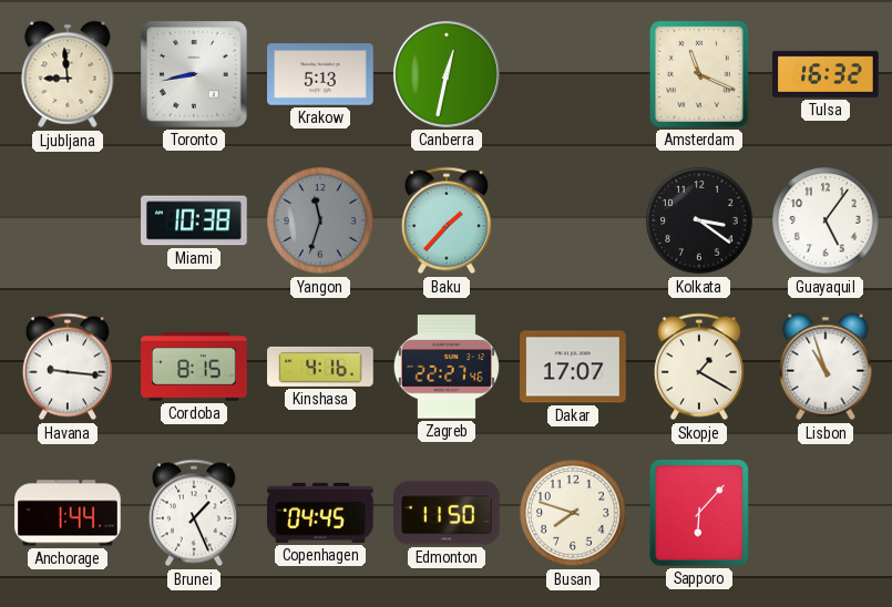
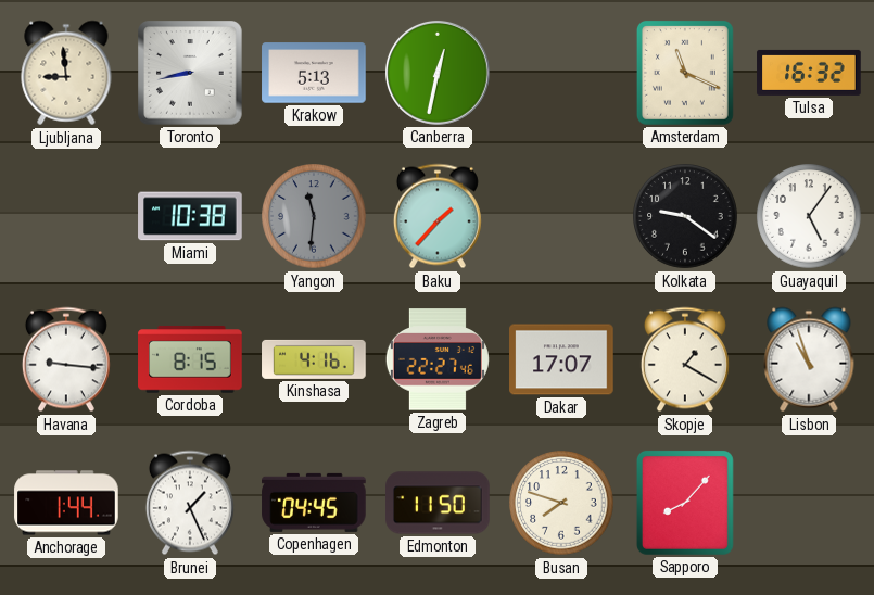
Yangon: 11:33 -> 11:31
Kolkata: 3:21 -> 9:21
Sapporo: 6:07 -> 8:07
